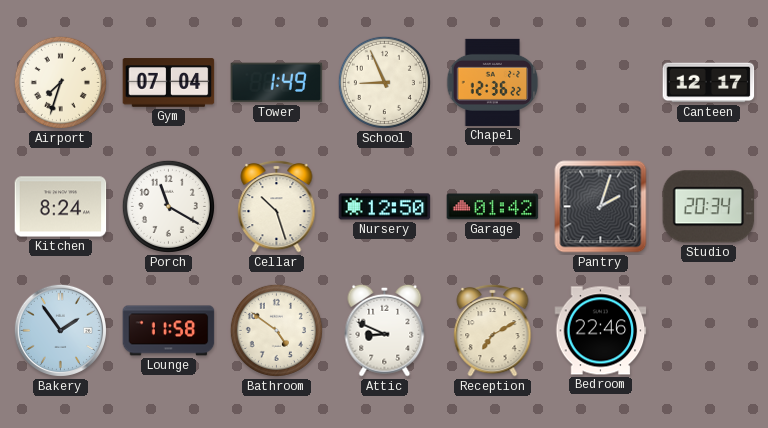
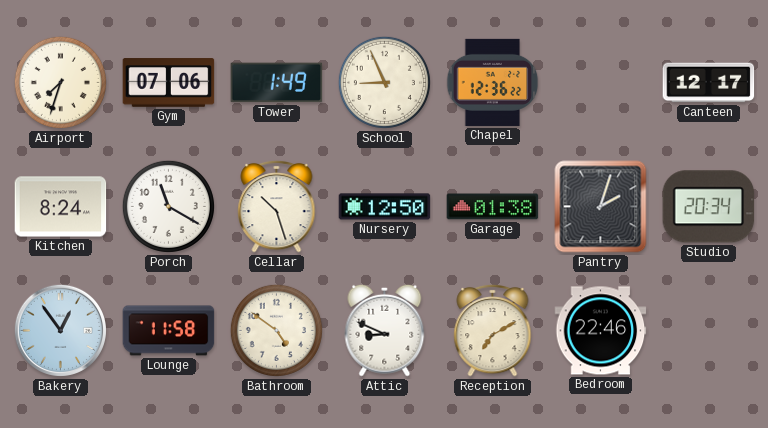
Gym: 07:04 -> 07:06
Garage: 01:42 -> 01:38
Bakery: 1:54 -> 12:54
